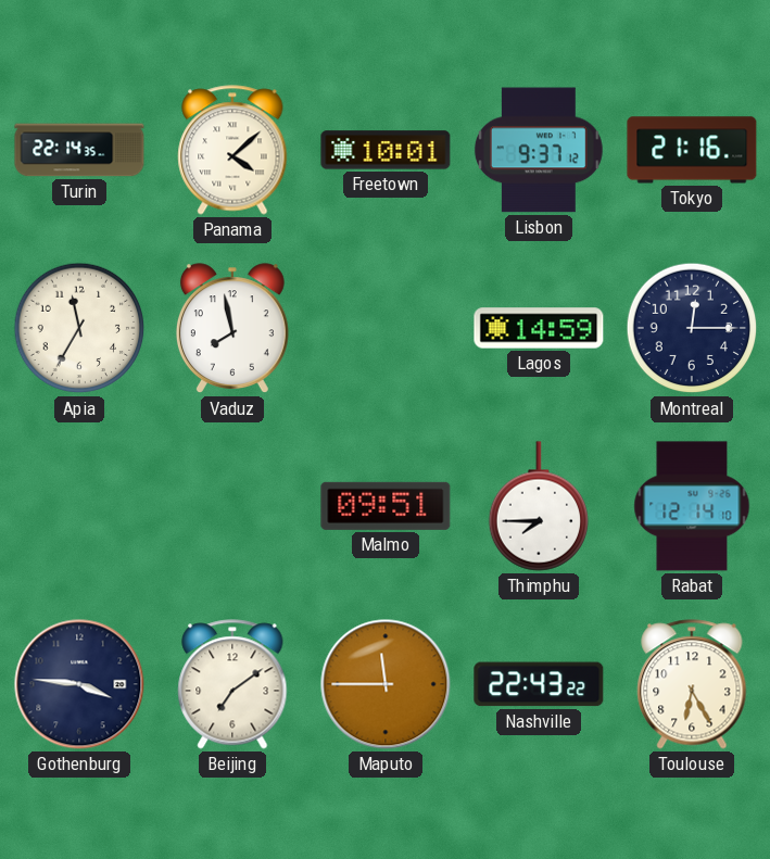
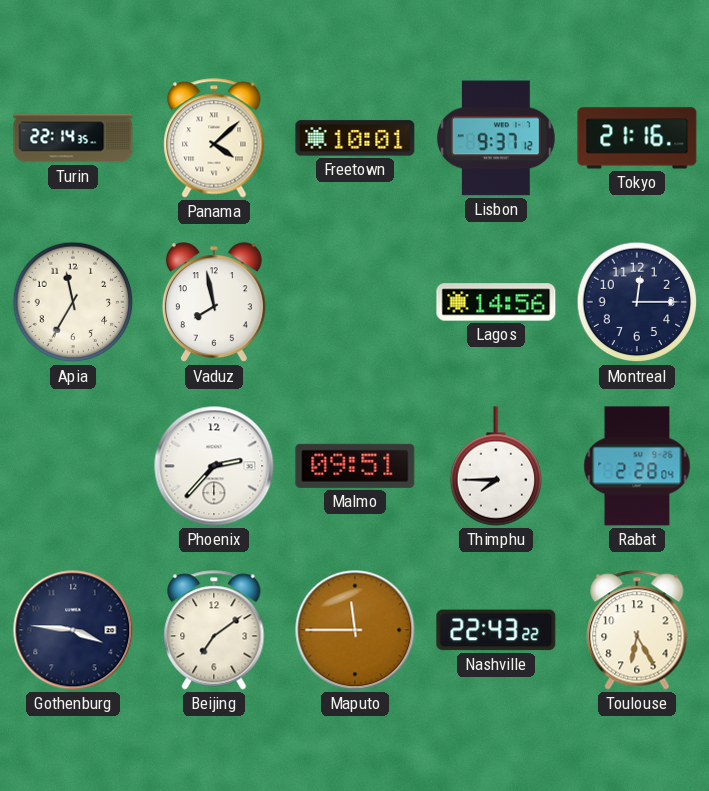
Lagos: 14:59 -> 14:56
Phoenix: none -> 2:37
Rabat: 12:14 -> 2:28
